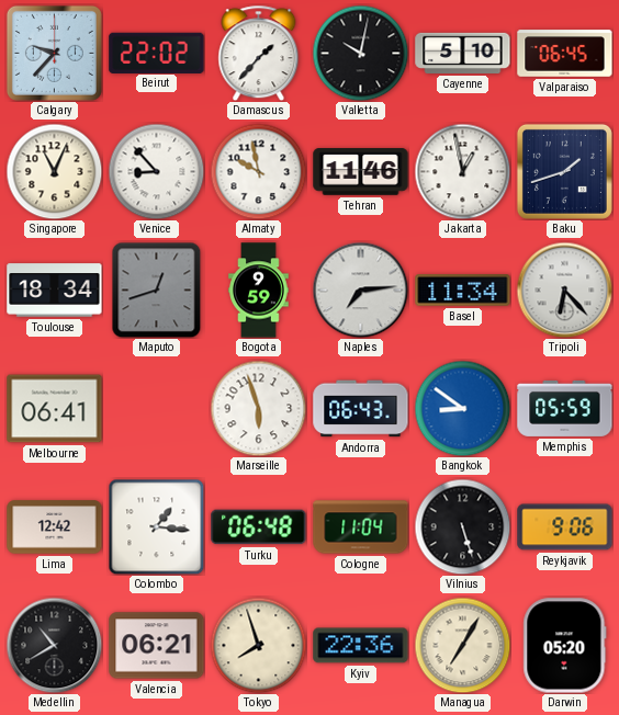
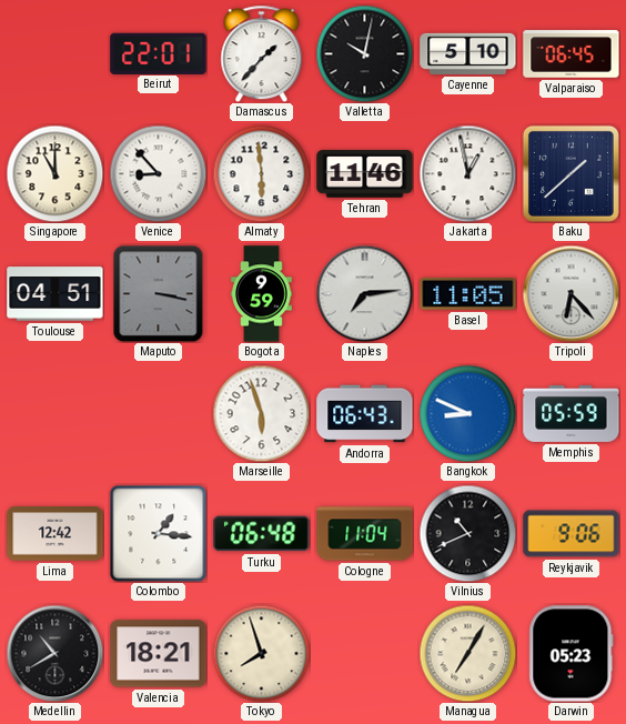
Calgary: 9:37 -> none
Beirut: 22:02 -> 22:01
Singapore: 11:04 -> 11:00
Almaty: 9:58 -> 5:59
Baku: 1:42 -> 1:38
Toulouse: 18:34 -> 04:51
Maputo: 12:42 -> 3:17
Basel: 11:34 -> 11:05
Melbourne: 06:41 -> none
Bangkok: 8:51 -> 8:49
Vilnius: 5:27 -> 10:41
Valencia: 06:21 -> 18:21
Kyiv: 22:36 -> none
Darwin: 05:20 -> 05:23
